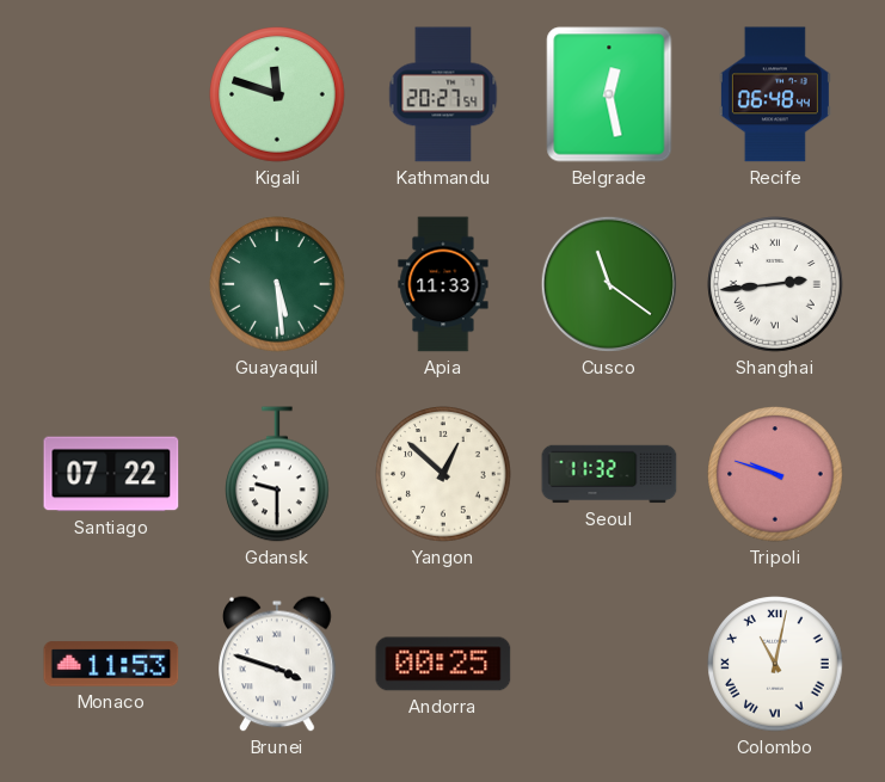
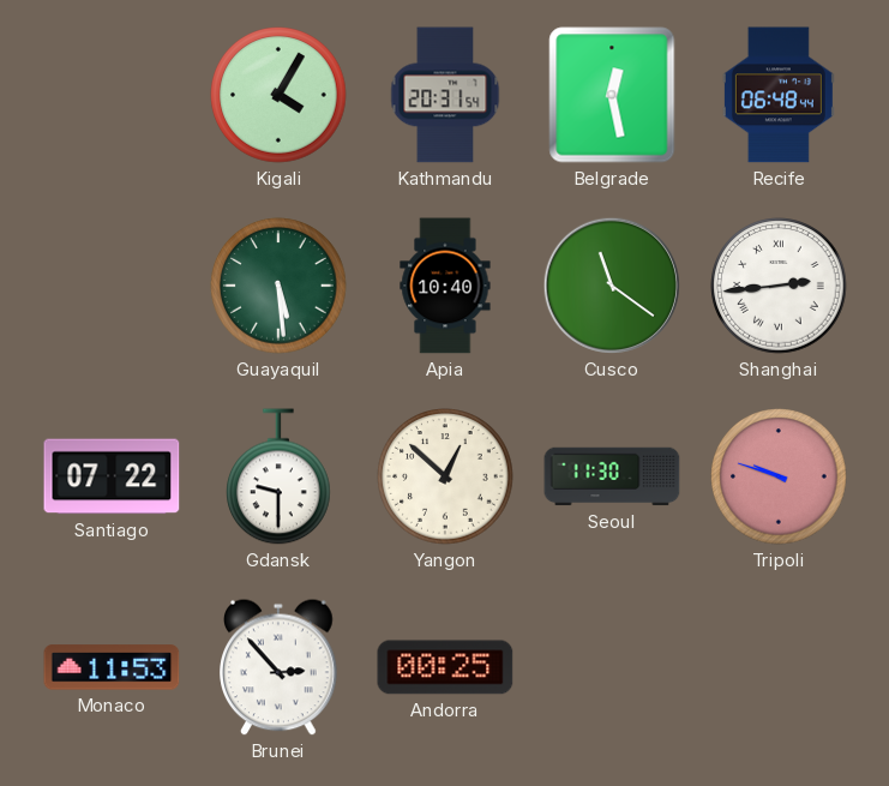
Kigali: 11:48 -> 4:05
Kathmandu: 20:27 -> 20:31
Apia: 11:33 -> 10:40
Seoul: 11:32 -> 11:30
Brunei: 3:48 -> 2:53
Colombo: 11:02 -> none
